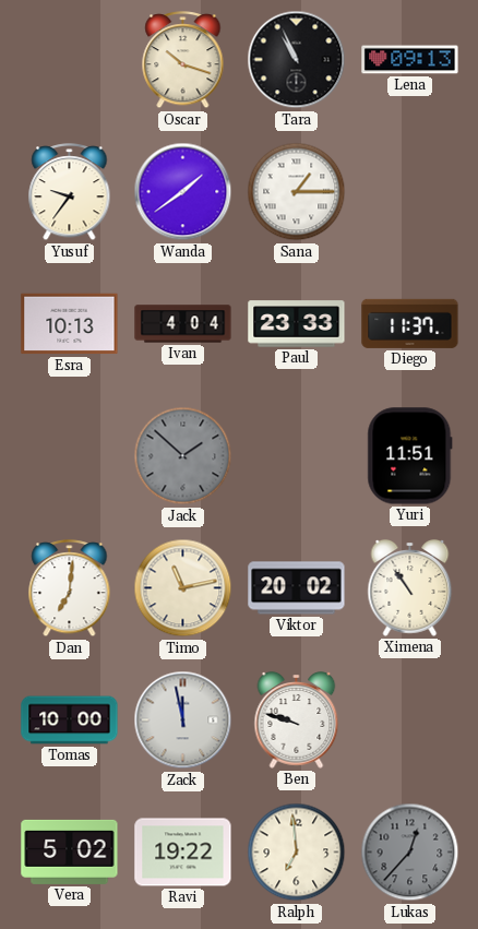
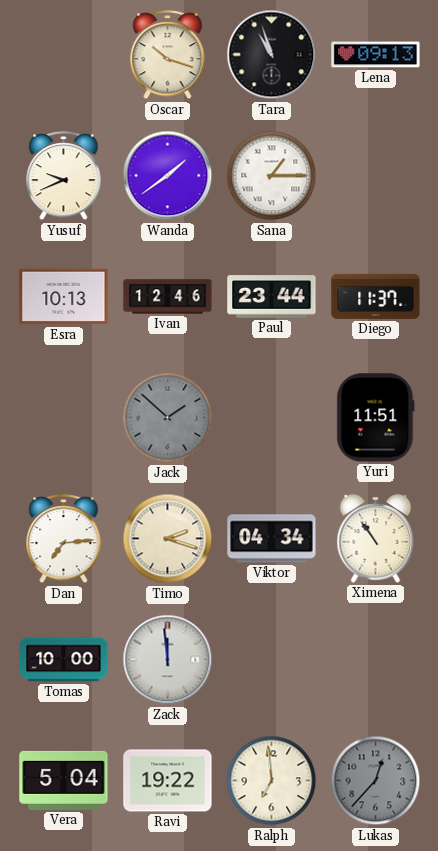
Tara: 10:56 -> 10:57
Yusuf: 9:36 -> 9:41
Ivan: 4:04 -> 12:46
Paul: 23:33 -> 23:44
Dan: 7:01 -> 7:14
Timo: 11:13 -> 2:18
Viktor: 20:02 -> 04:34
Zack: 11:58 -> 11:59
Ben: 9:48 -> none
Vera: 5:02 -> 5:04
